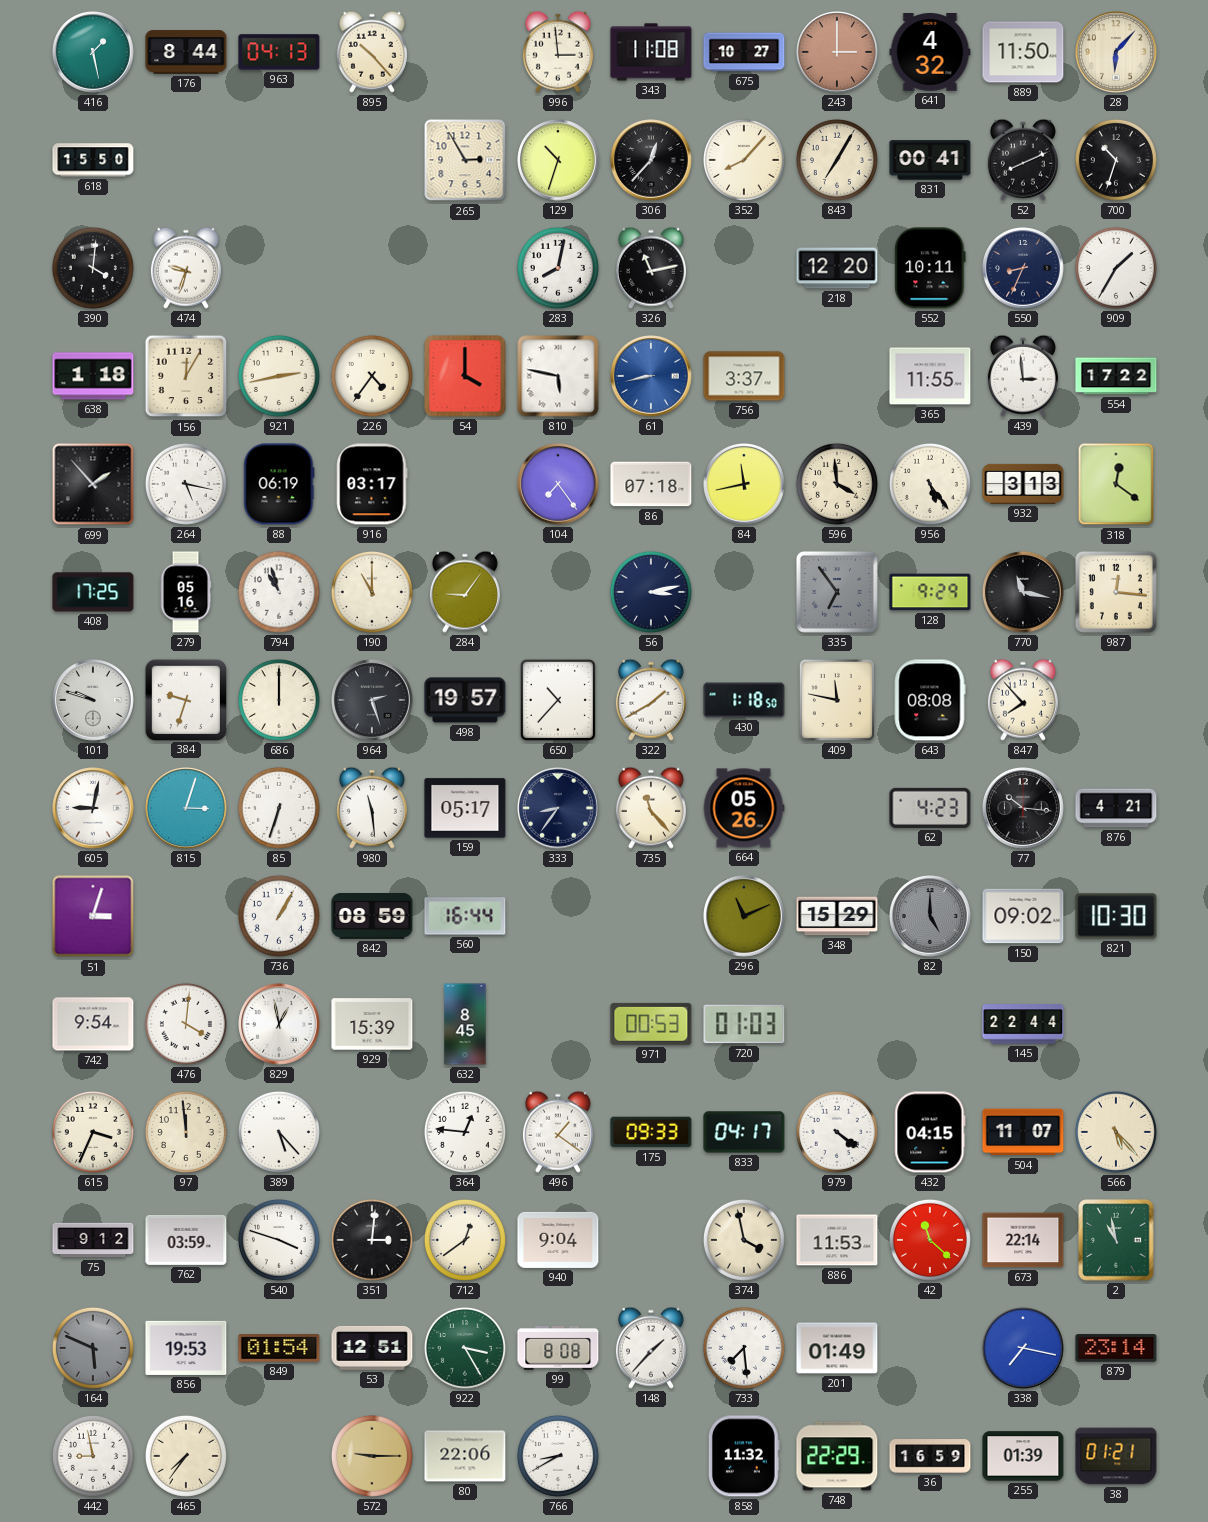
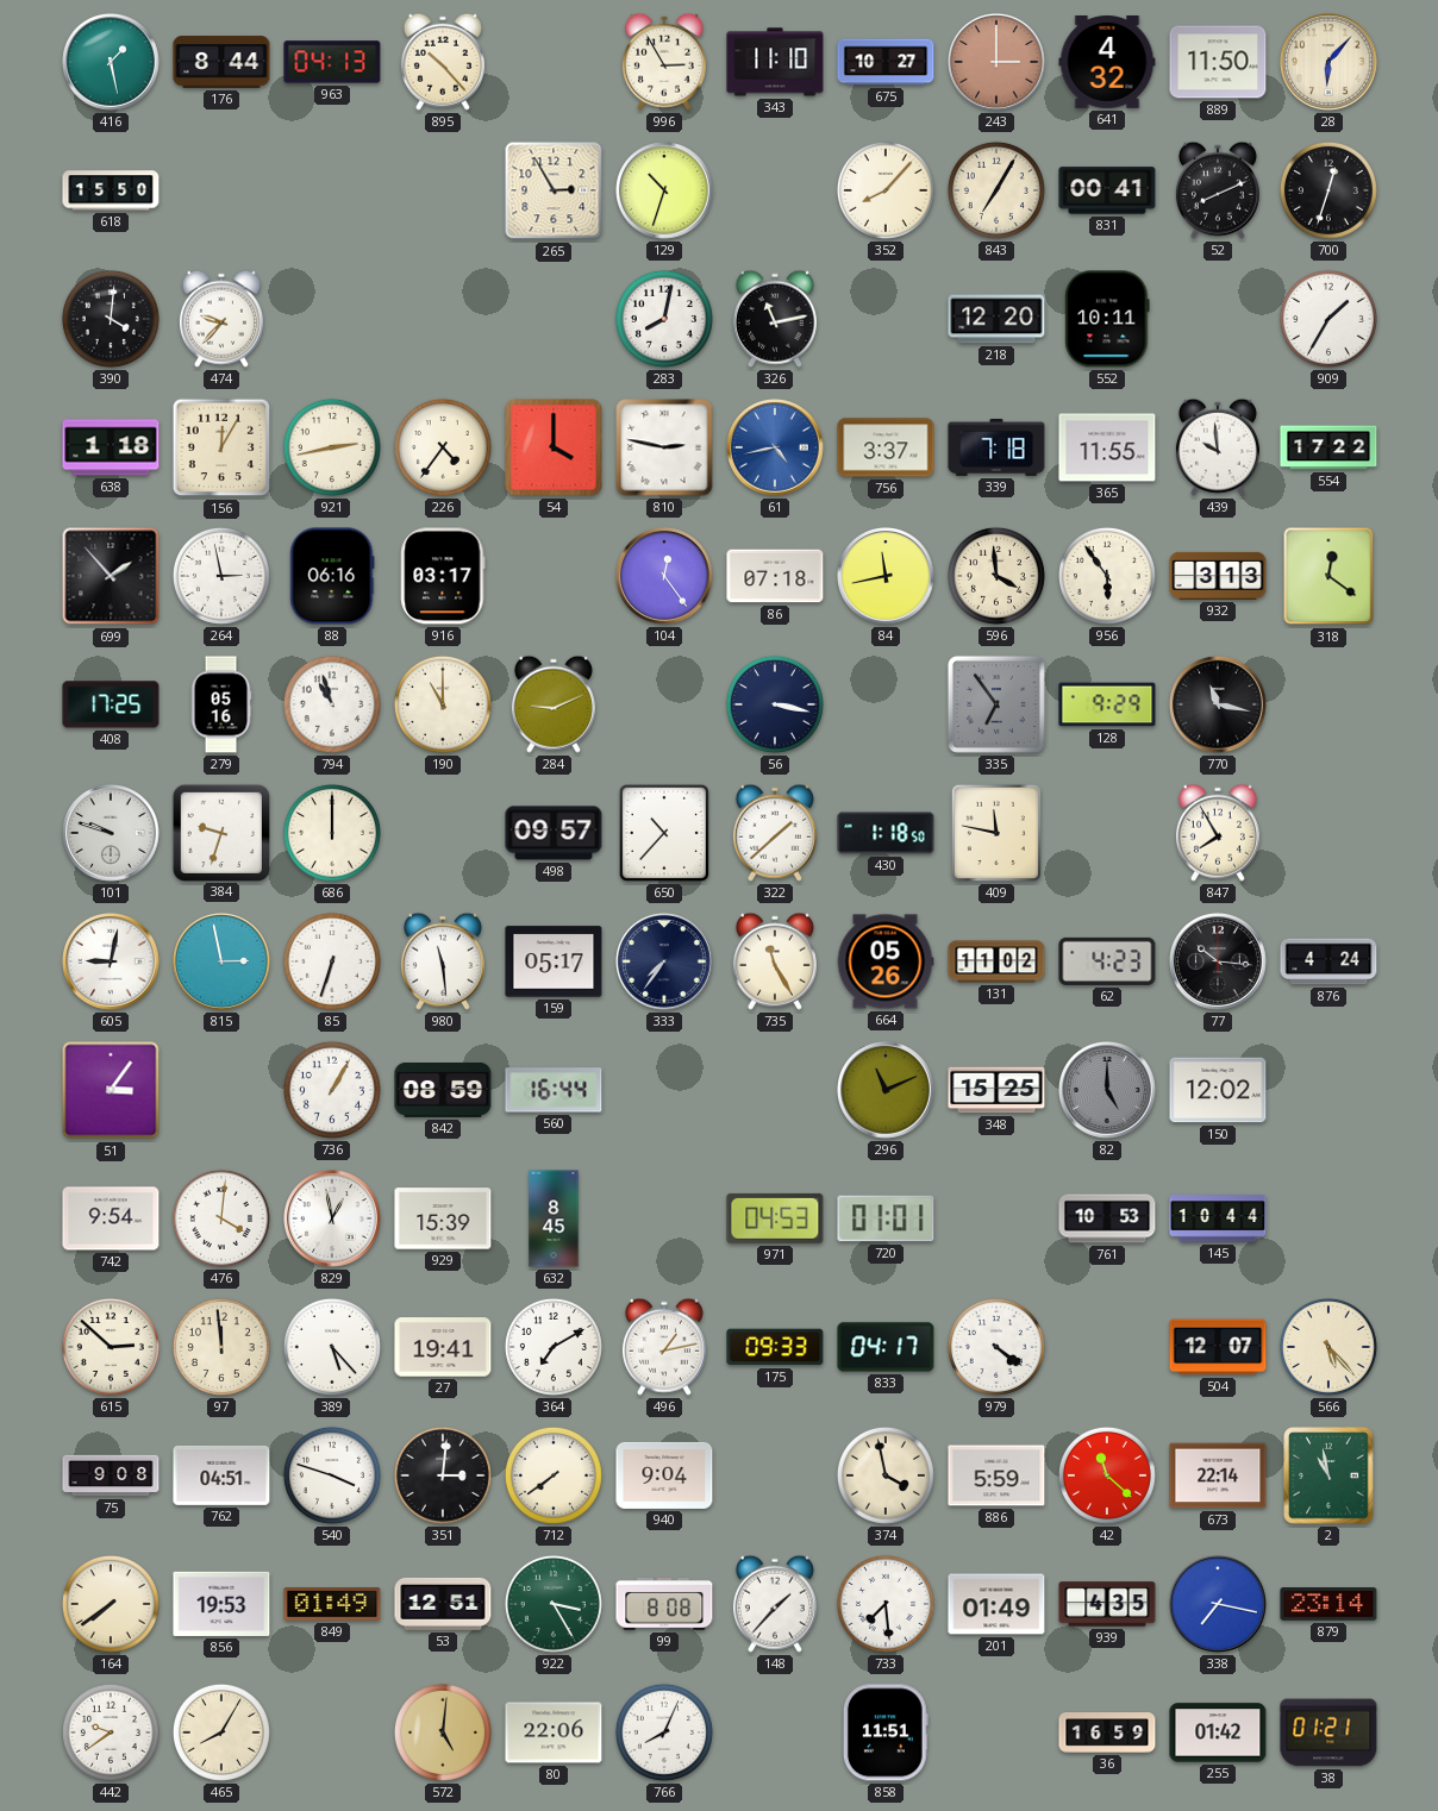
996: 2:59 -> 2:55
343: 11:08 -> 11:10
306: 12:37 -> none
700: 10:33 -> 12:33
474: 9:33 -> 9:37
550: 8:34 -> none
810: 5:47 -> 2:47
61: 8:43 -> 4:43
339: none -> 7:18
439: 2:59 -> 9:59
264: 5:17 -> 2:58
88: 06:19 -> 06:16
104: 7:24 -> 12:24
956: 5:24 -> 5:54
284: 9:06 -> 9:11
56: 3:13 -> 3:17
987: 12:16 -> none
964: 2:27 -> none
498: 19:57 -> 09:57
322: 1:40 -> 1:38
643: 08:08 -> none
847: 7:53 -> 7:55
815: 3:03 -> 2:58
333: 8:36 -> 7:36
735: 11:23 -> 11:25
131: none -> 11:02
876: 4:21 -> 4:24
51: 3:03 -> 3:06
348: 15:29 -> 15:25
150: 09:02 -> 12:02
821: 10:30 -> none
971: 00:53 -> 04:53
720: 01:03 -> 01:01
761: none -> 10:53
145: 22:44 -> 10:44
615: 3:34 -> 2:52
27: none -> 19:41
364: 12:46 -> 7:10
496: 1:21 -> 1:13
432: 04:15 -> none
504: 11:07 -> 12:07
75: 9:12 -> 9:08
762: 03:59 -> 04:51
712: 12:39 -> 7:39
886: 11:53 -> 5:59
164: 5:49 -> 7:39
164 dial: grey -> cream
849: 01:54 -> 01:49
939: none -> 4:35
442: 8:58 -> 9:39
465: 7:36 -> 8:05
572: 9:15 -> 5:01
766: 8:40 -> 8:04
858: 11:32 -> 11:51
748: 22:29 -> none
255: 01:39 -> 01:42
